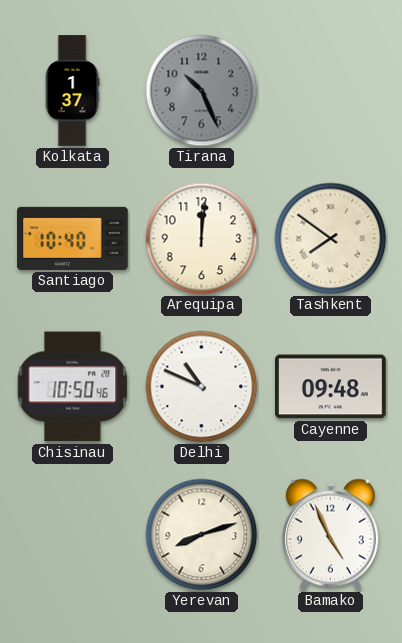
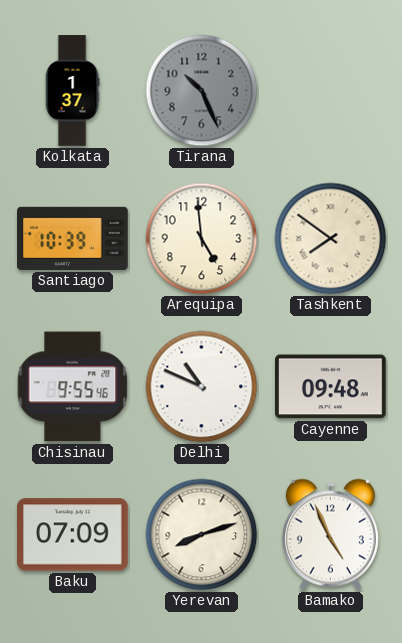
Santiago: 10:40 -> 10:39
Arequipa: 12:01 -> 4:59
Chisinau: 10:50 -> 9:55
Baku: none -> 07:09
